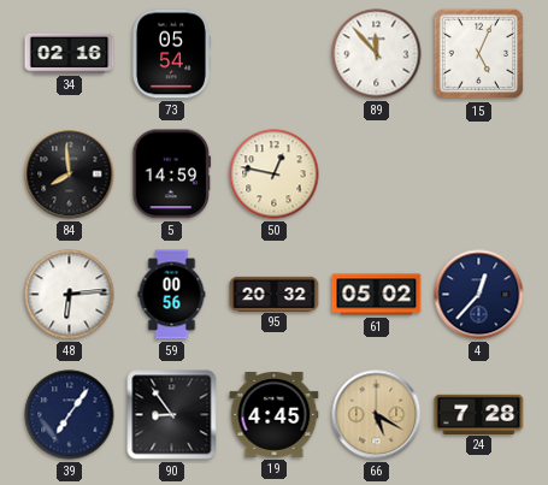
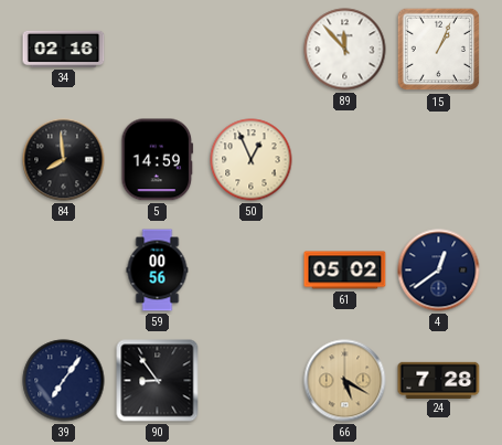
73: 05:54 -> none
15: 5:04 -> 1:04
50: 12:47 -> 12:56
48: 6:14 -> none
95: 20:32 -> none
4: 12:37 -> 12:39
19: 4:45 -> none
